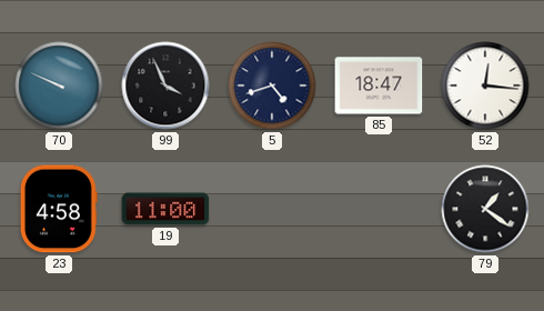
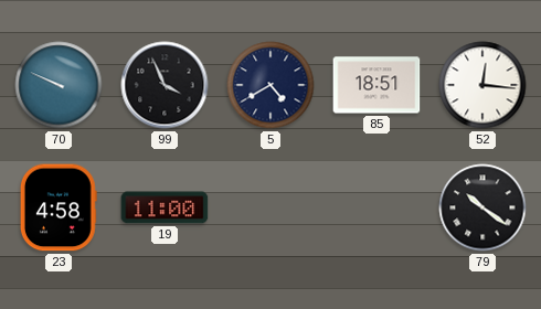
5: 4:42 -> 4:40
85: 18:47 -> 18:51
79: 1:21 -> 10:21
